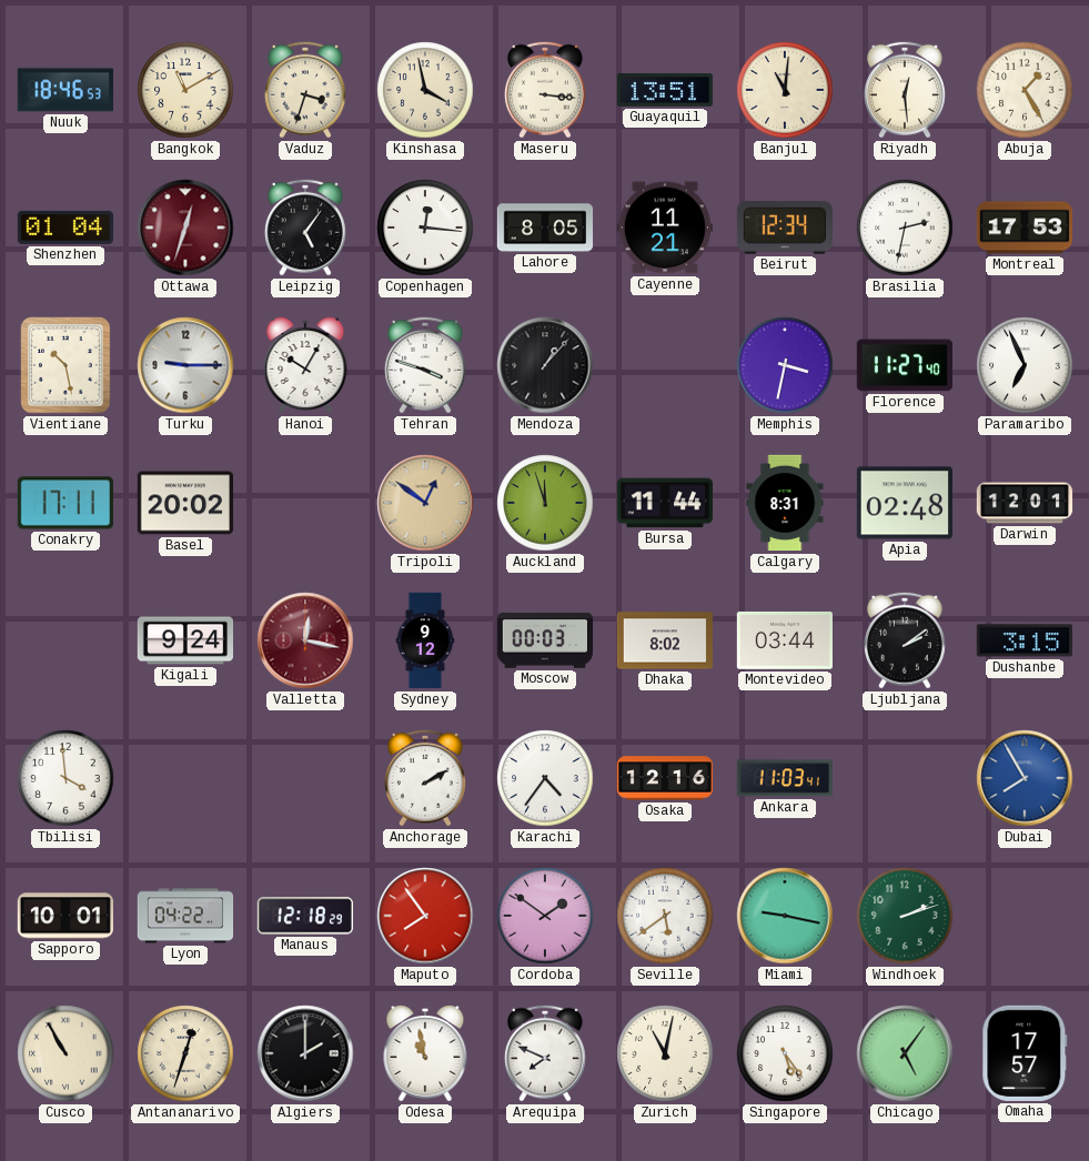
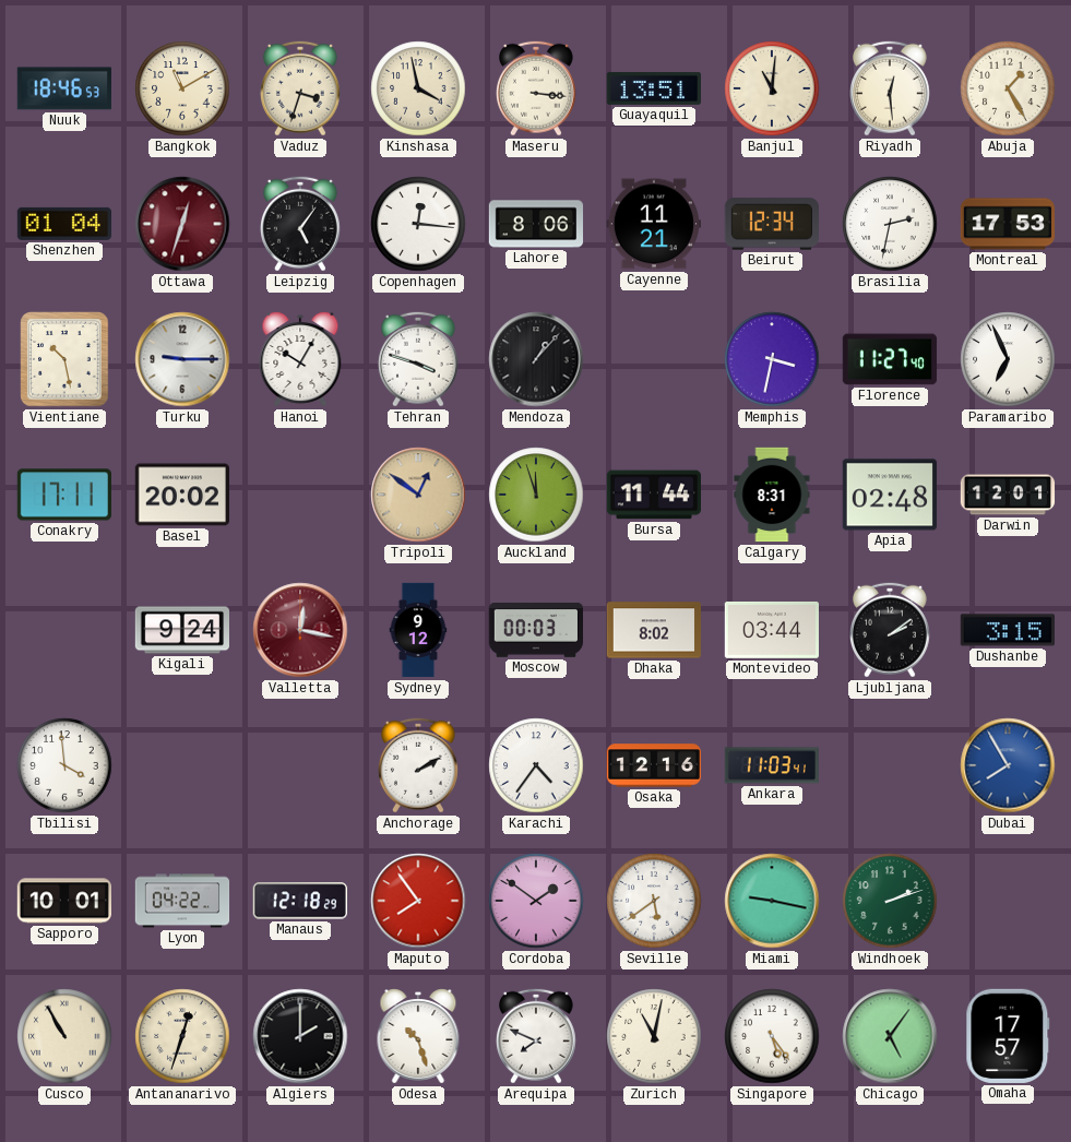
Lahore: 8:05 -> 8:06
Odesa: 10:58 -> 10:27
